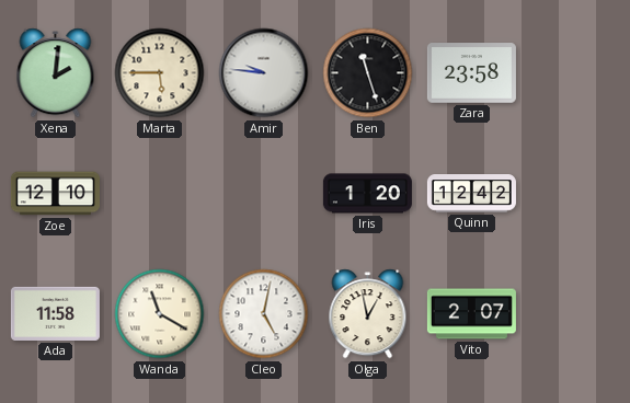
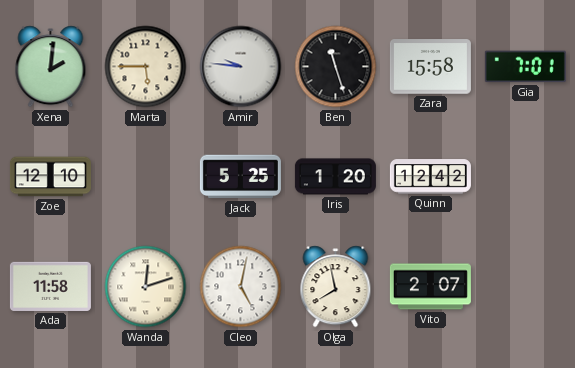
Zara: 23:58 -> 15:58
Gia: none -> 7:01
Jack: none -> 5:25
Wanda: 11:20 -> 12:12
Olga: 12:58 -> 7:58
